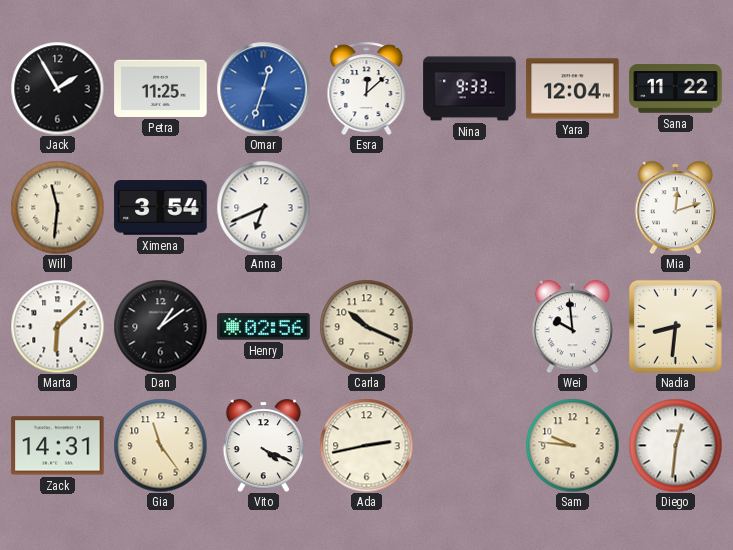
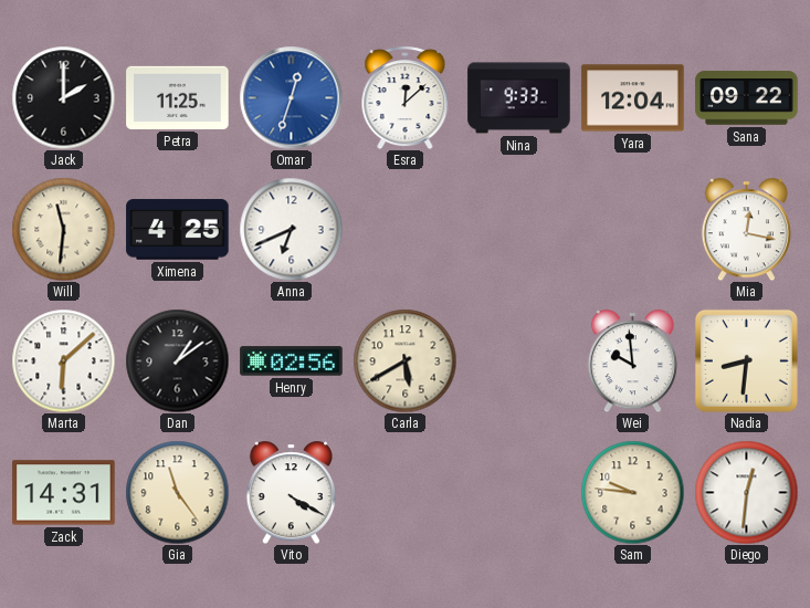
Jack: 1:55 -> 2:00
Sana: 11:22 -> 09:22
Ximena: 3:54 -> 4:25
Mia: 12:12 -> 12:17
Carla: 10:19 -> 5:40
Vito: 4:19 -> 4:20
Ada: 2:43 -> none
